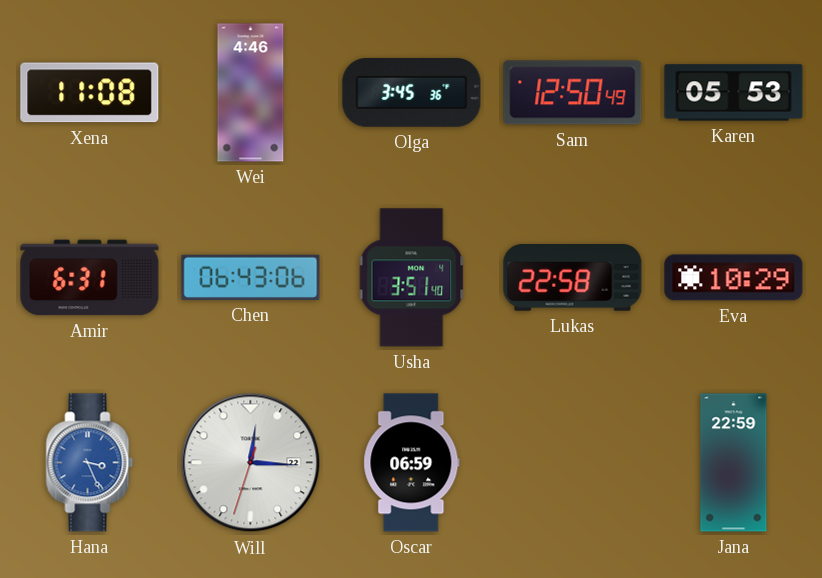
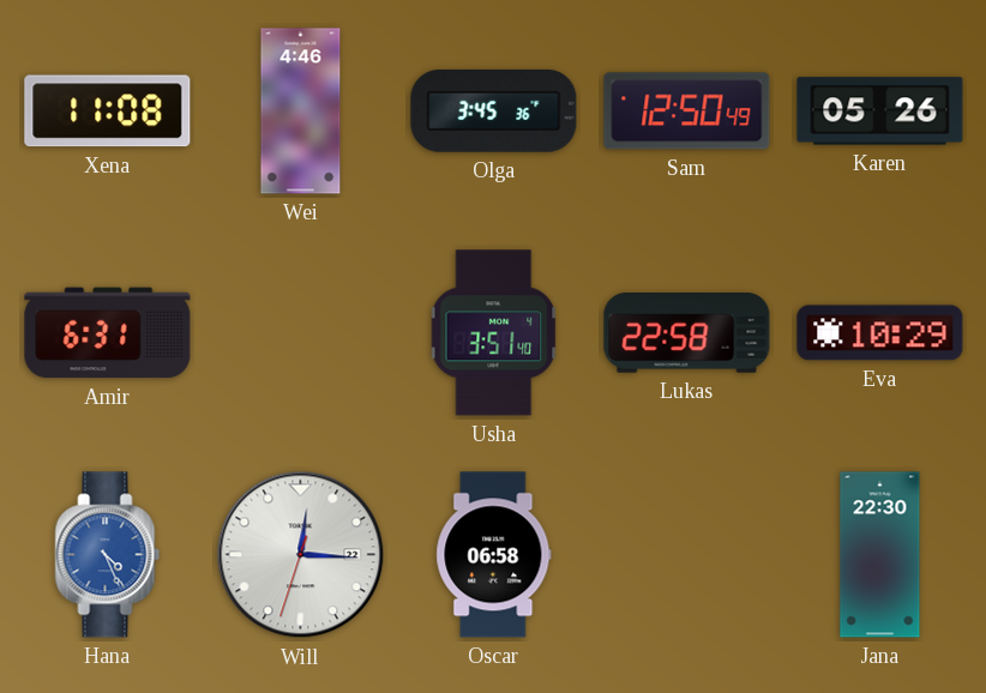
Karen: 05:53 -> 05:26
Chen: 06:43 -> none
Hana: 3:26 -> 4:26
Oscar: 06:59 -> 06:58
Jana: 22:59 -> 22:30
